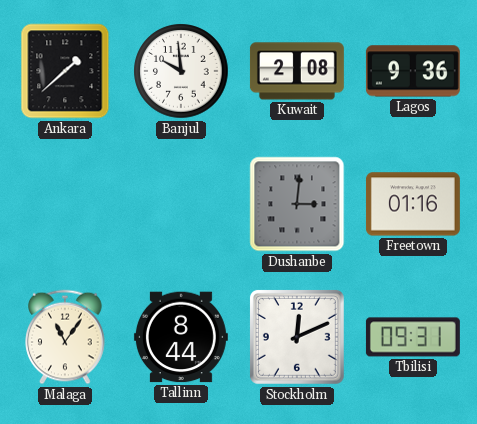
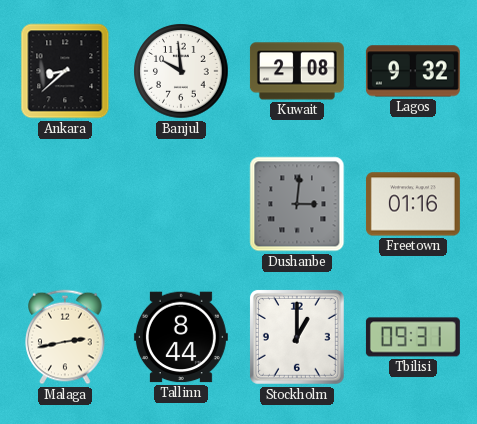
Ankara: 1:38 -> 8:38
Lagos: 9:36 -> 9:32
Malaga: 11:06 -> 2:43
Stockholm: 12:11 -> 1:00
